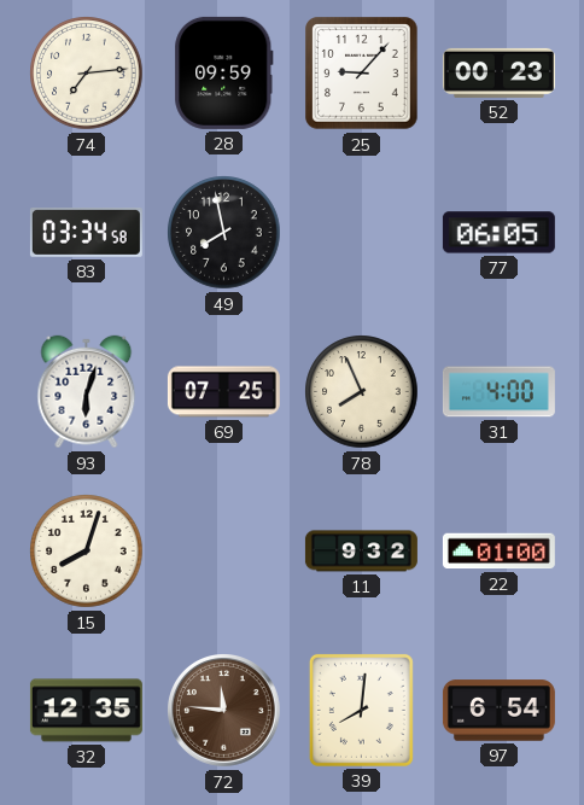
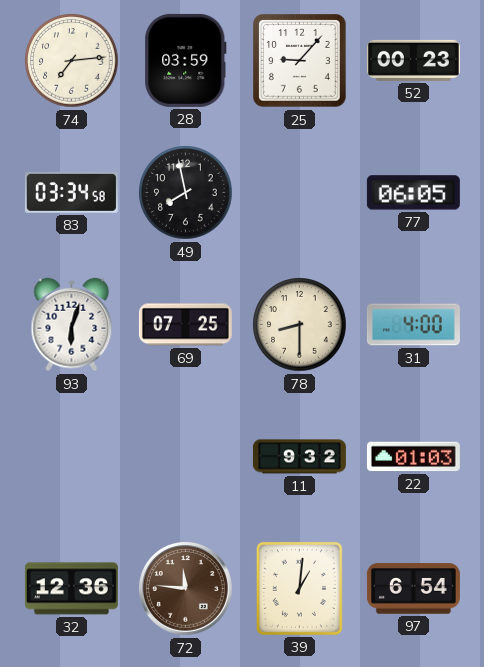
28: 09:59 -> 03:59
78: 7:56 -> 8:30
15: 8:03 -> none
22: 01:00 -> 01:03
32: 12:35 -> 12:36
39: 8:01 -> 1:01
